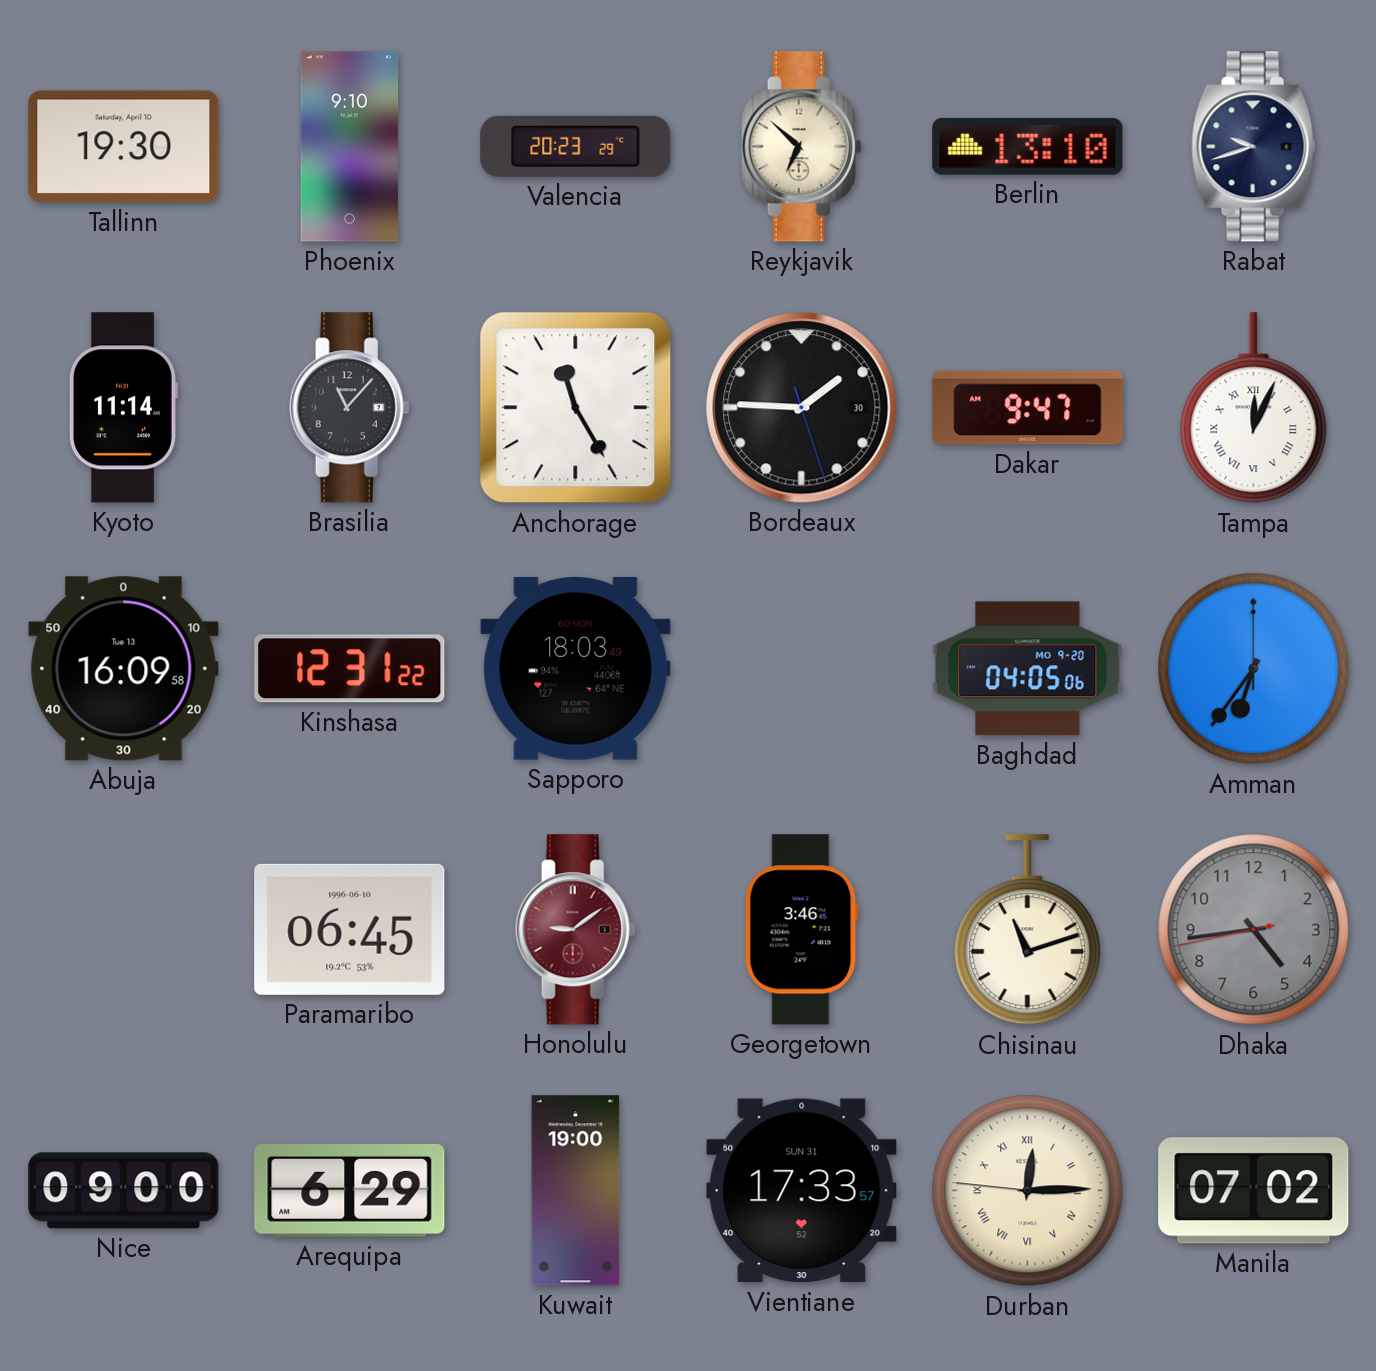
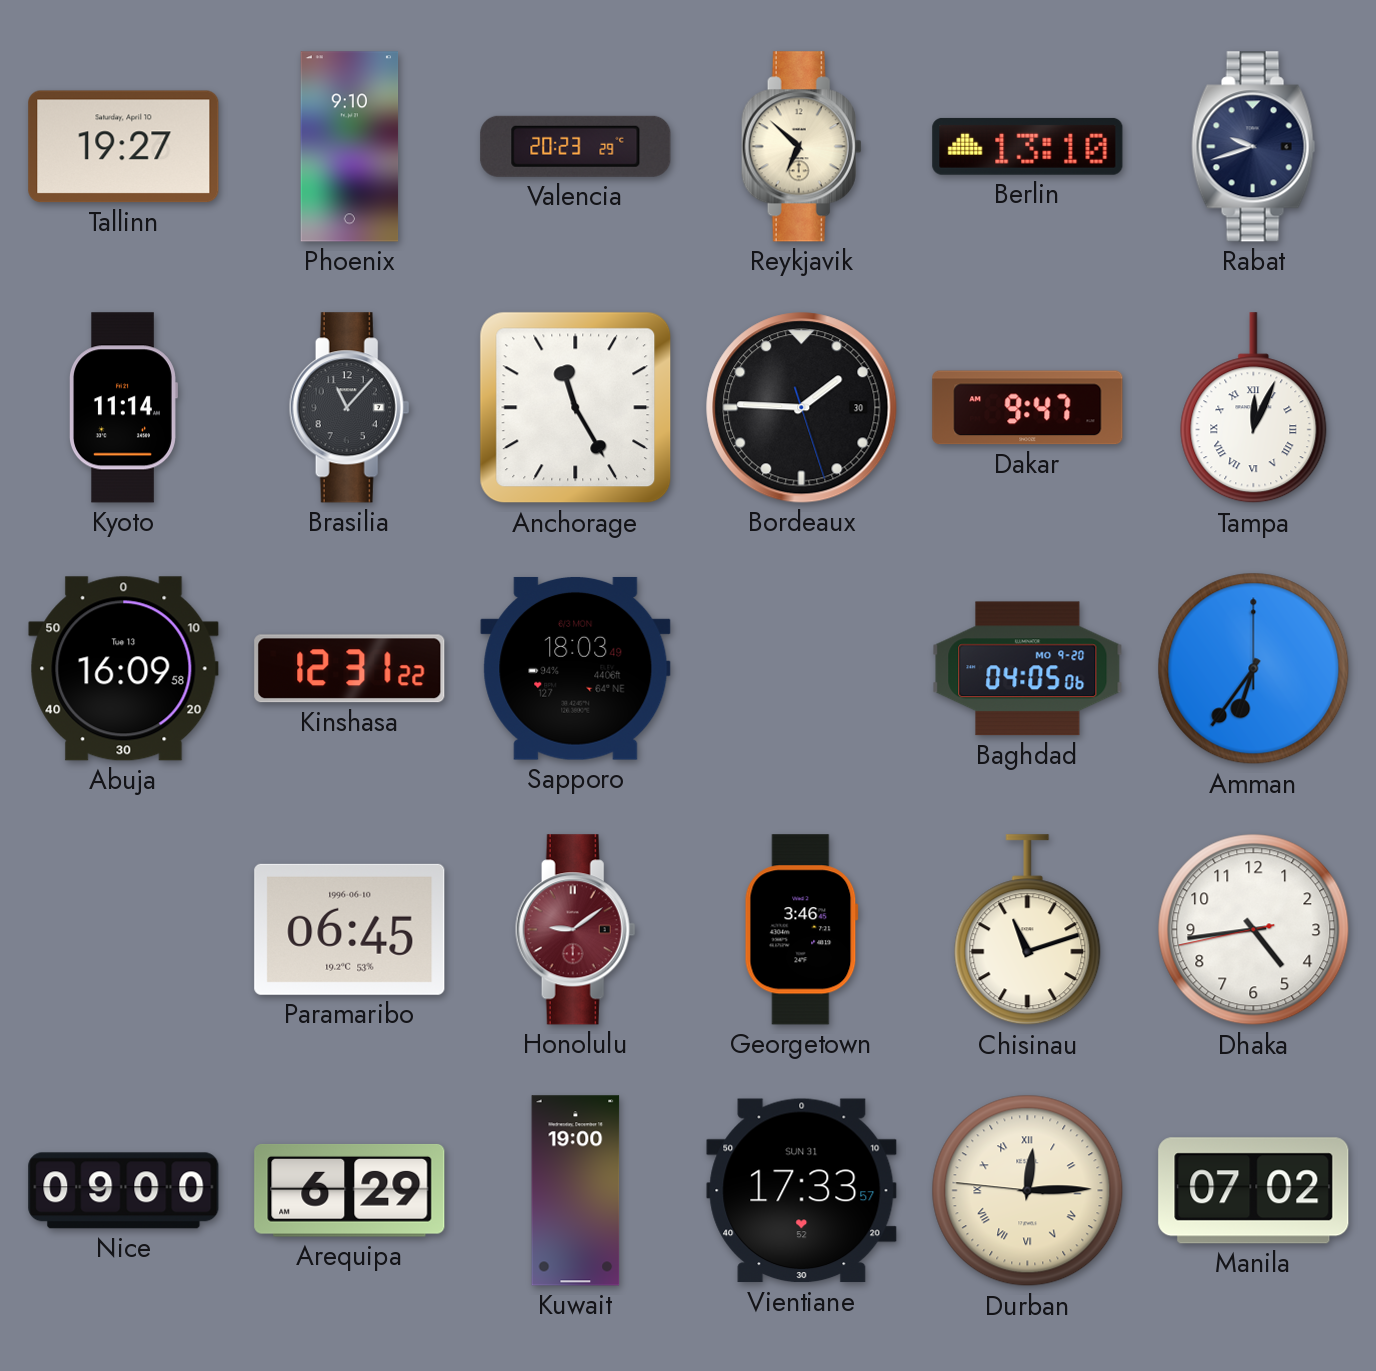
Tallinn: 19:30 -> 19:27
Dhaka dial: grey -> white
